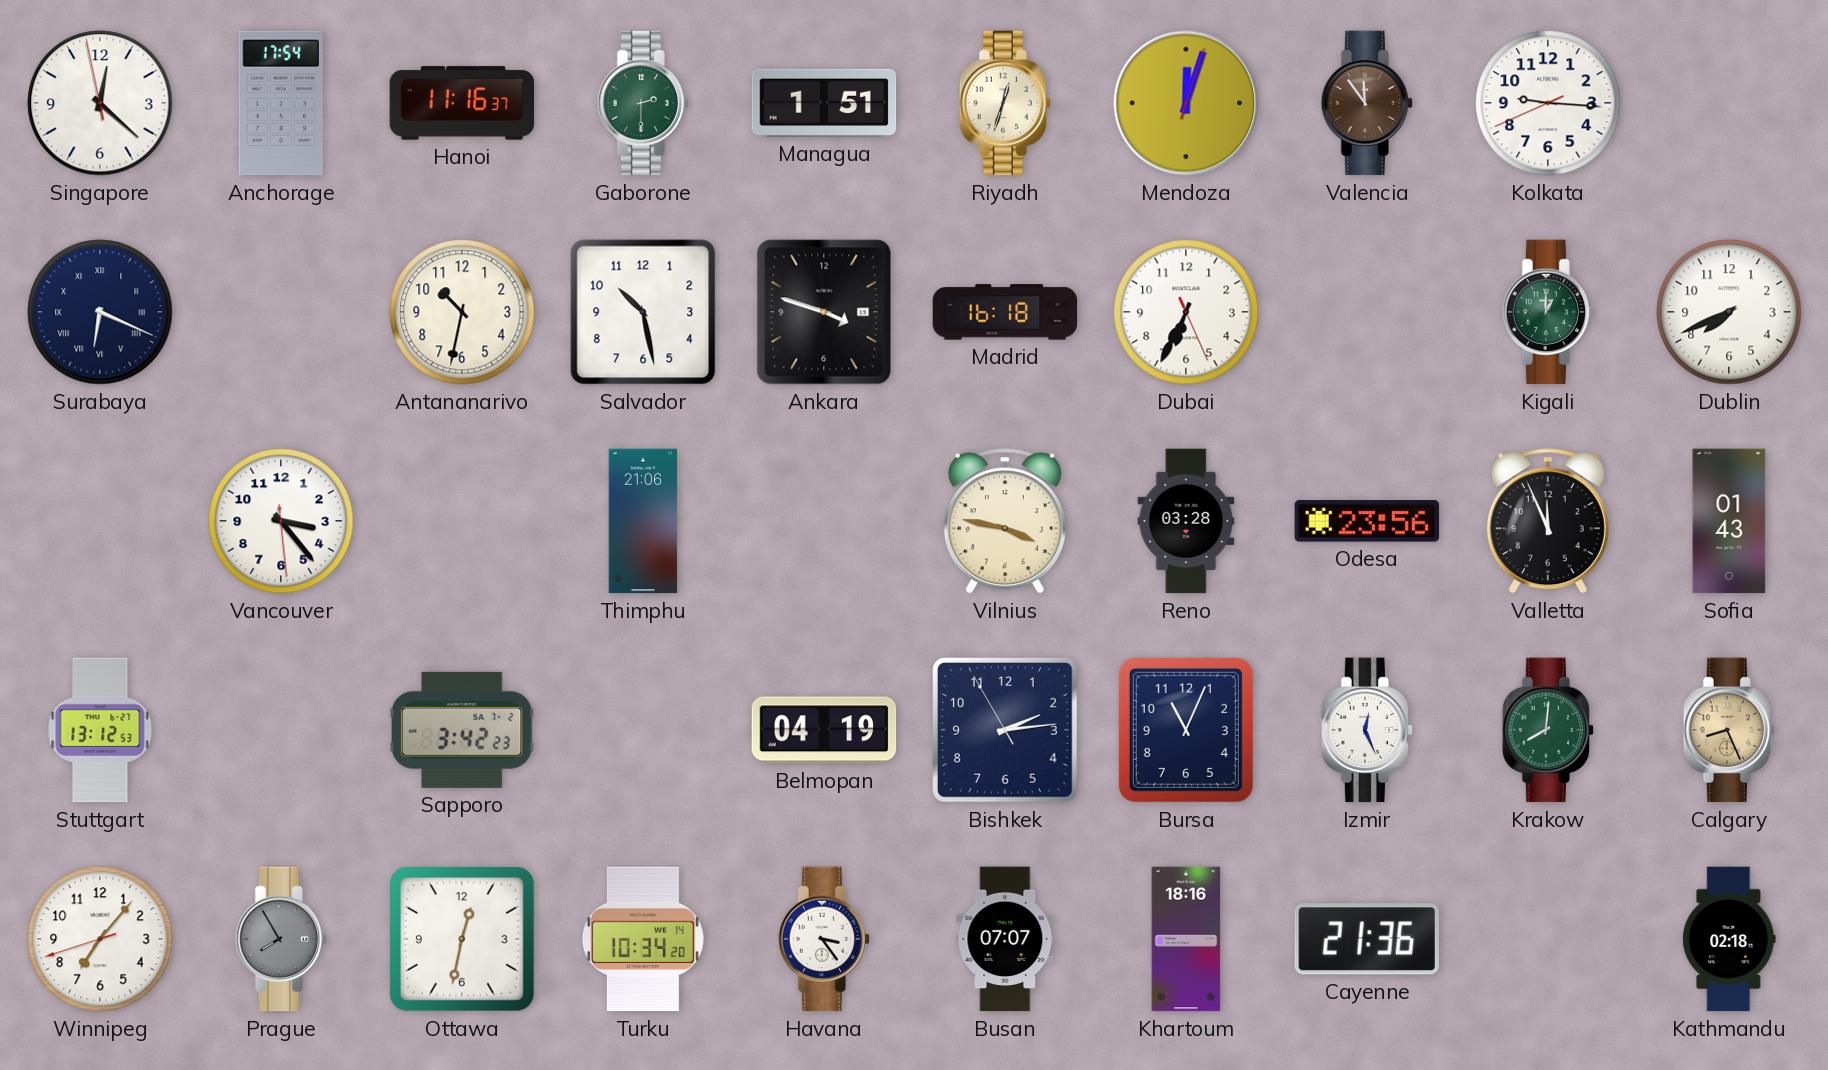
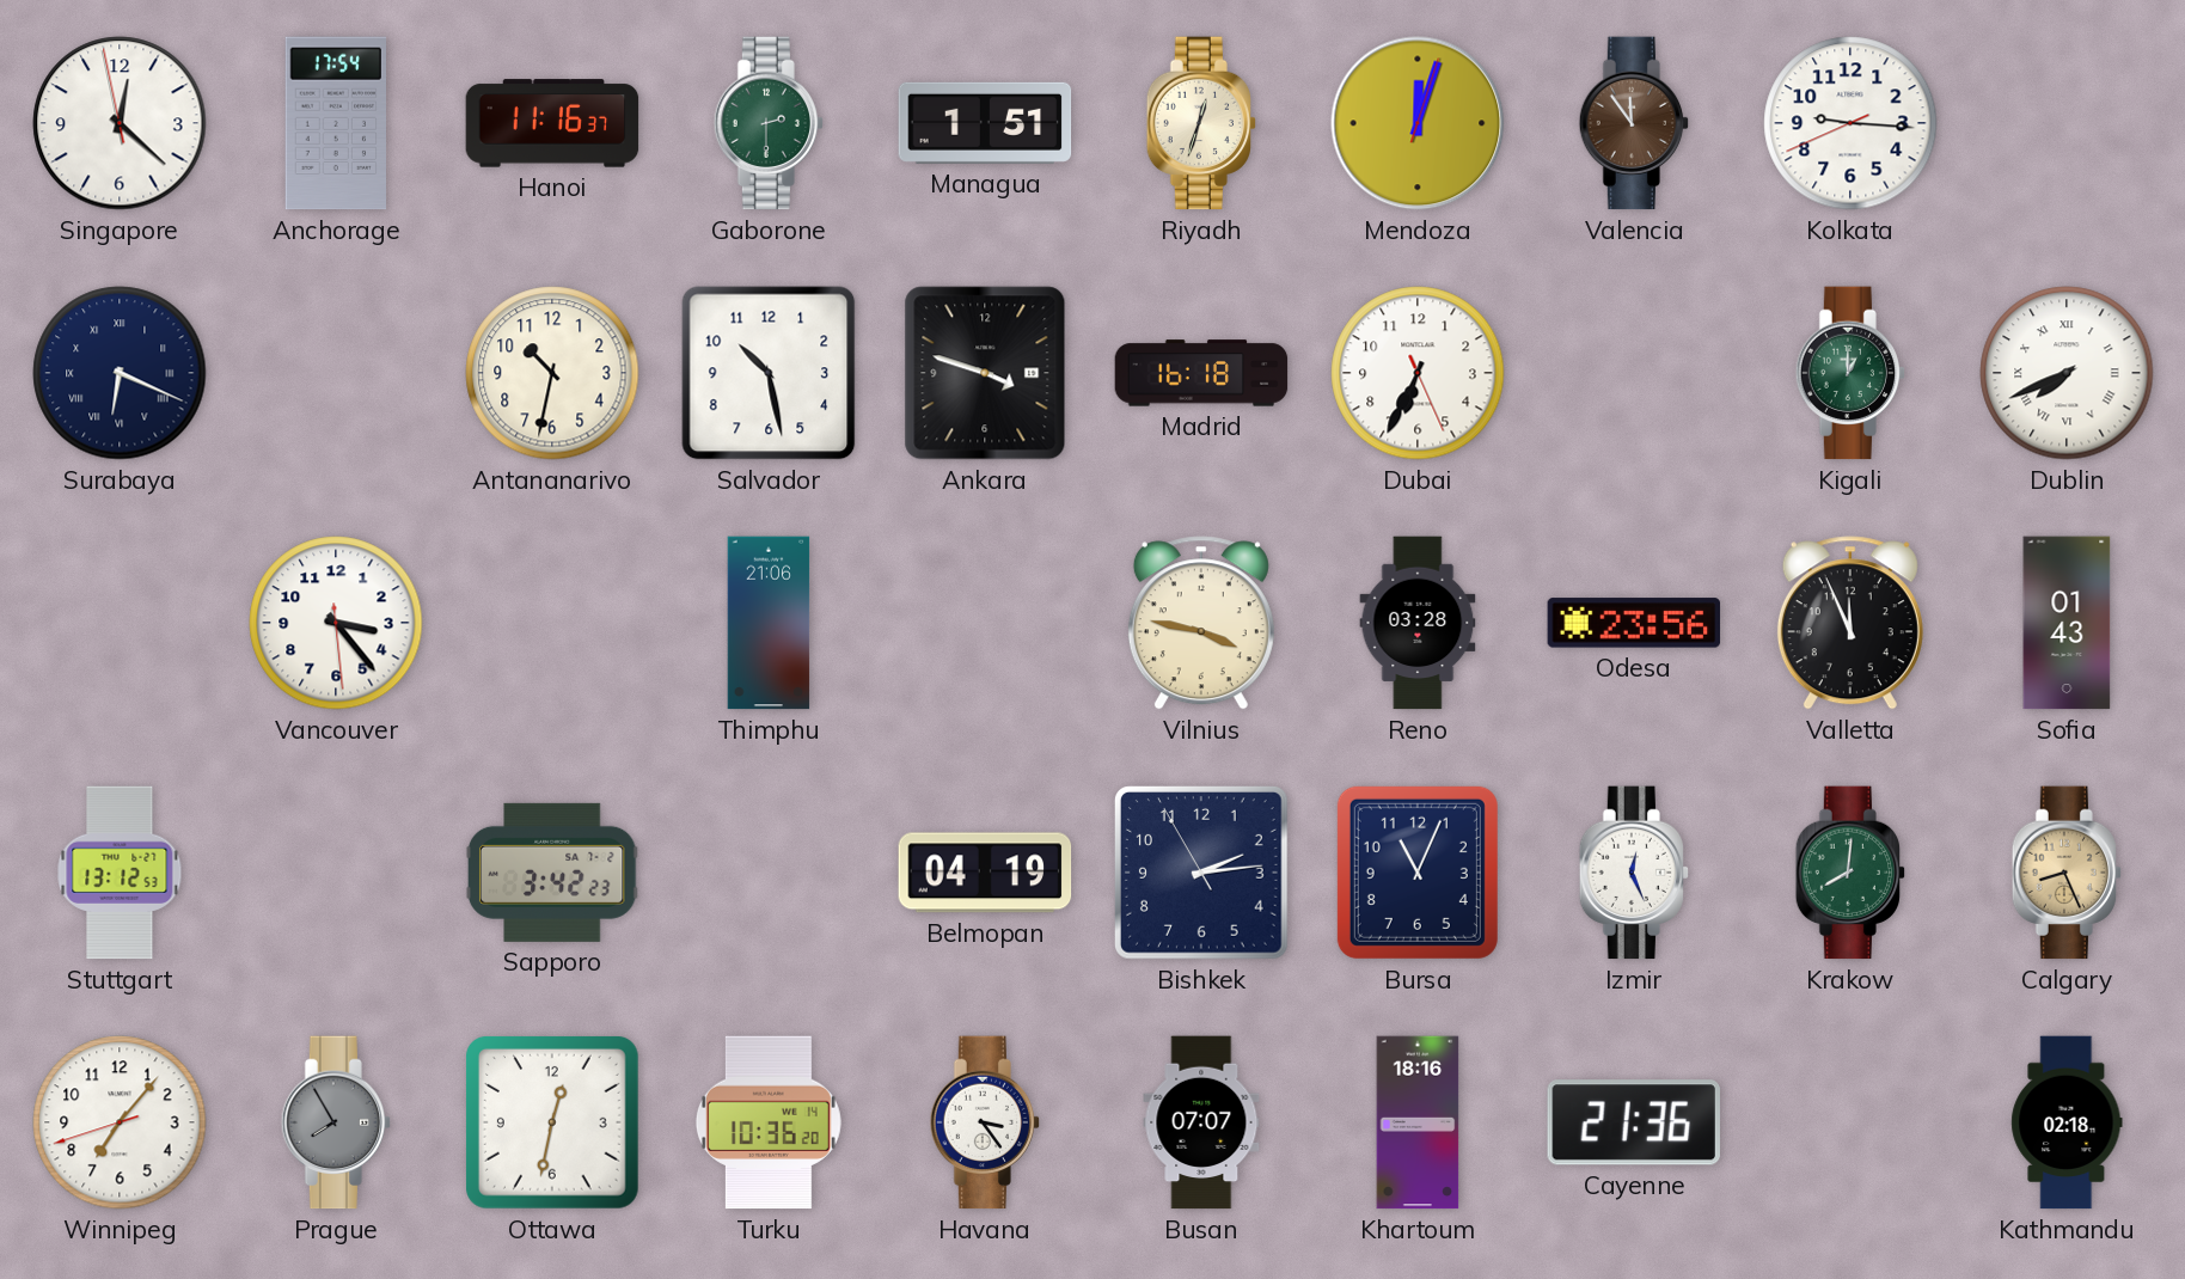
Dublin numerals: Arabic -> Roman
Turku: 10:34 -> 10:36
